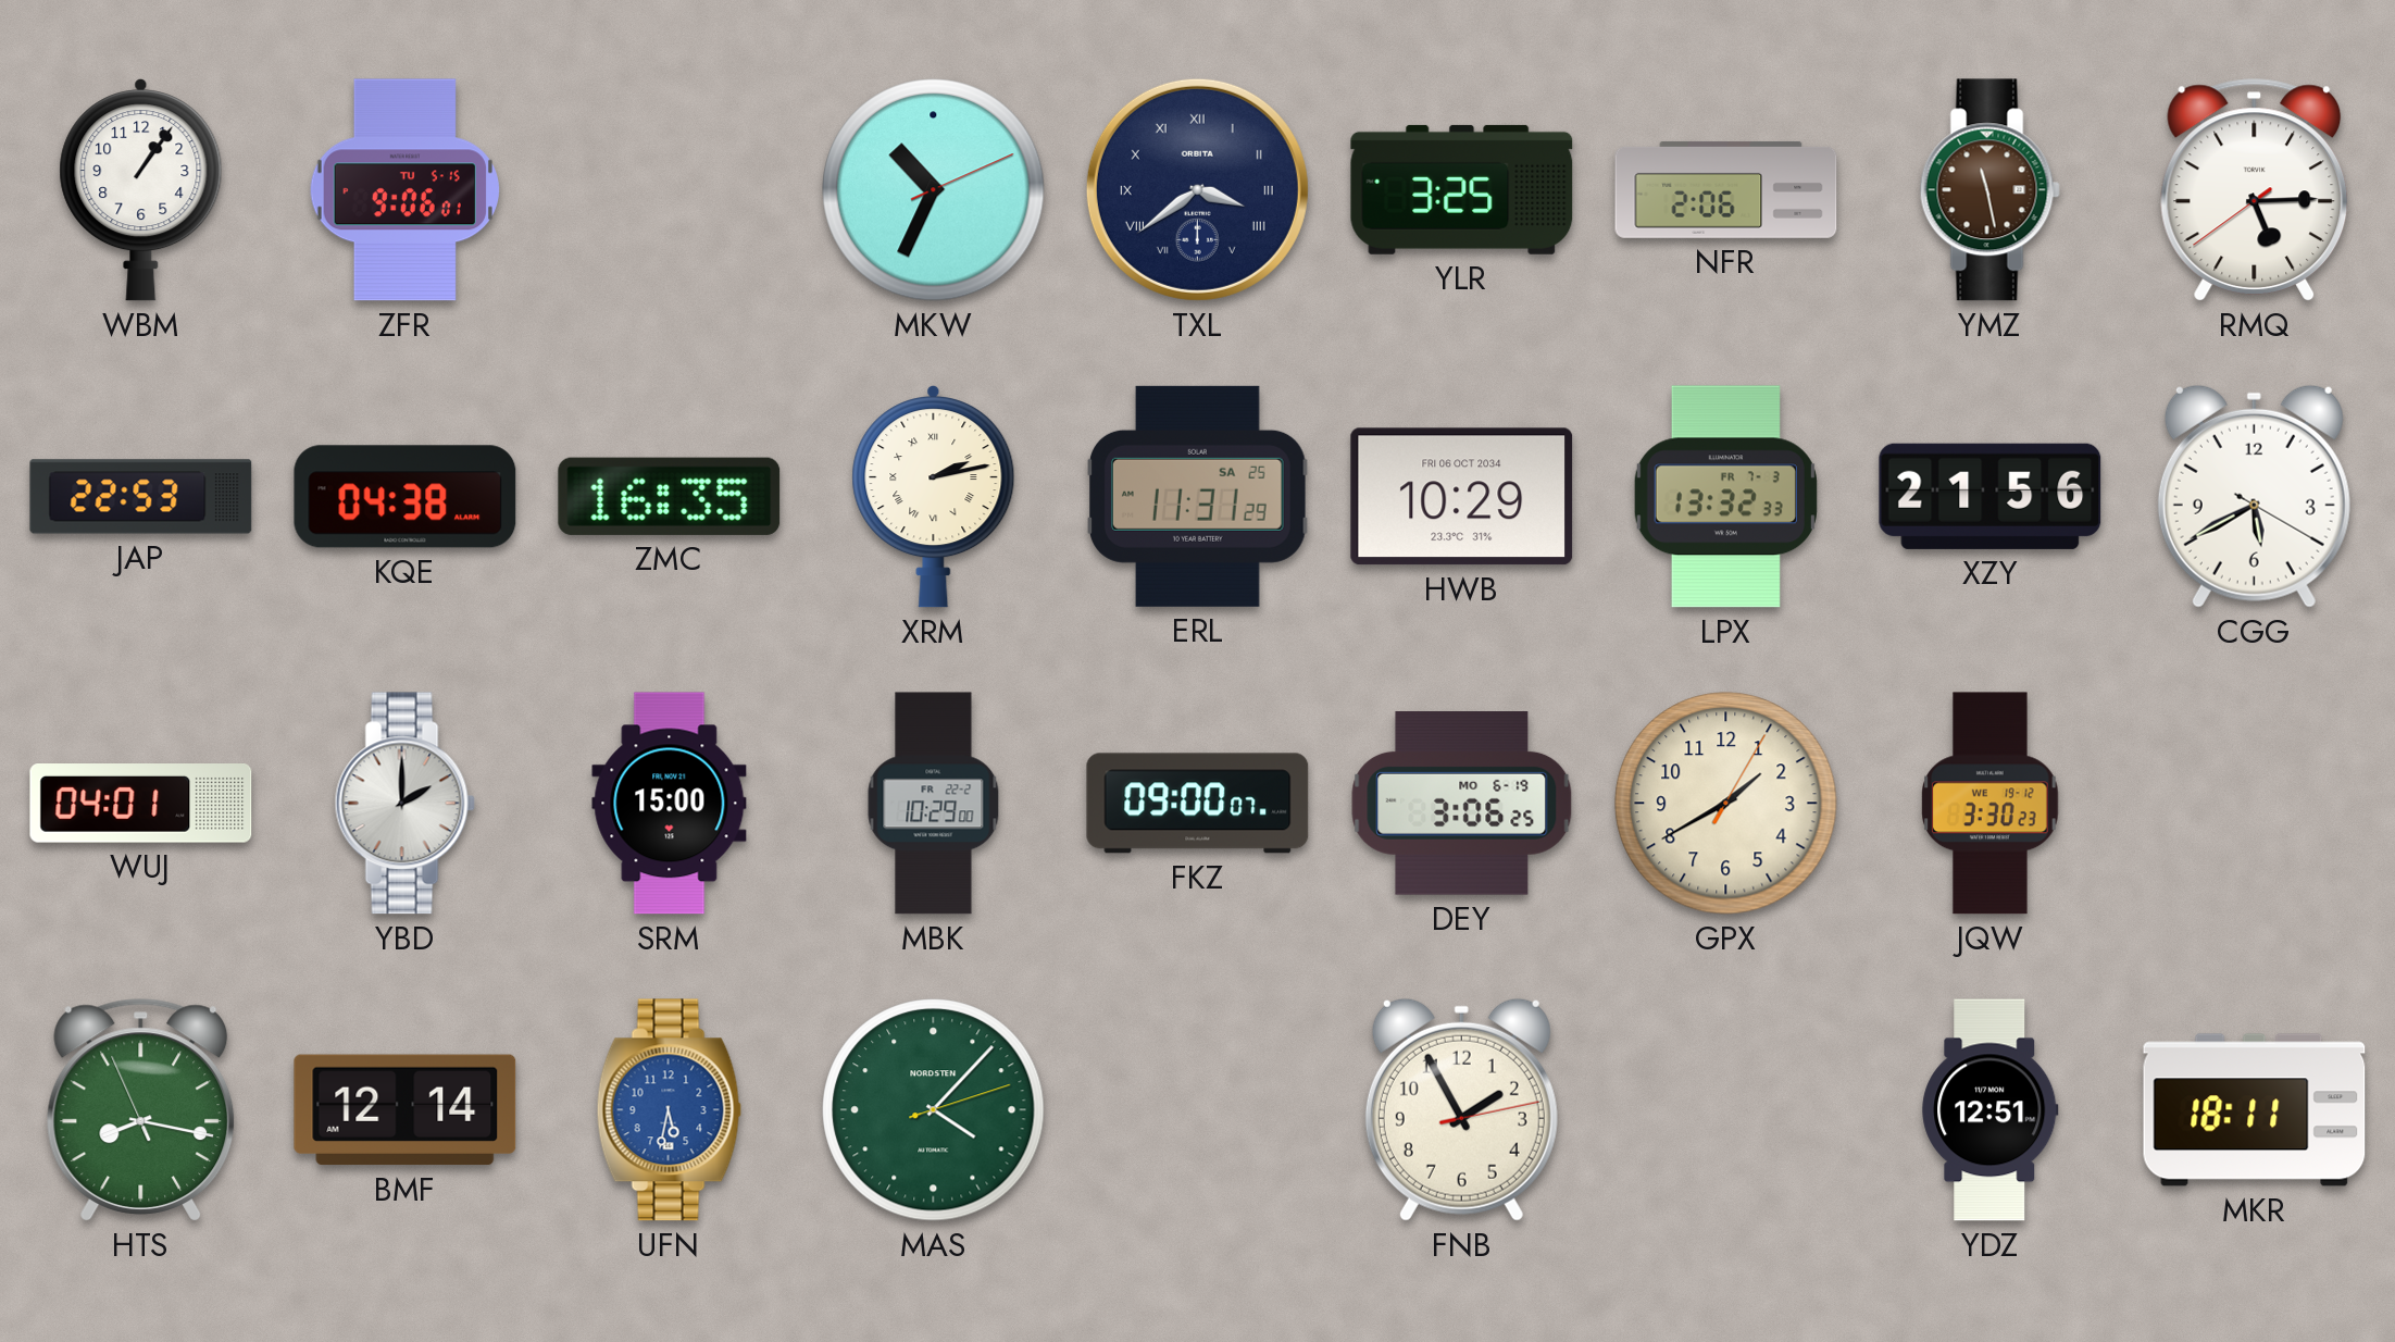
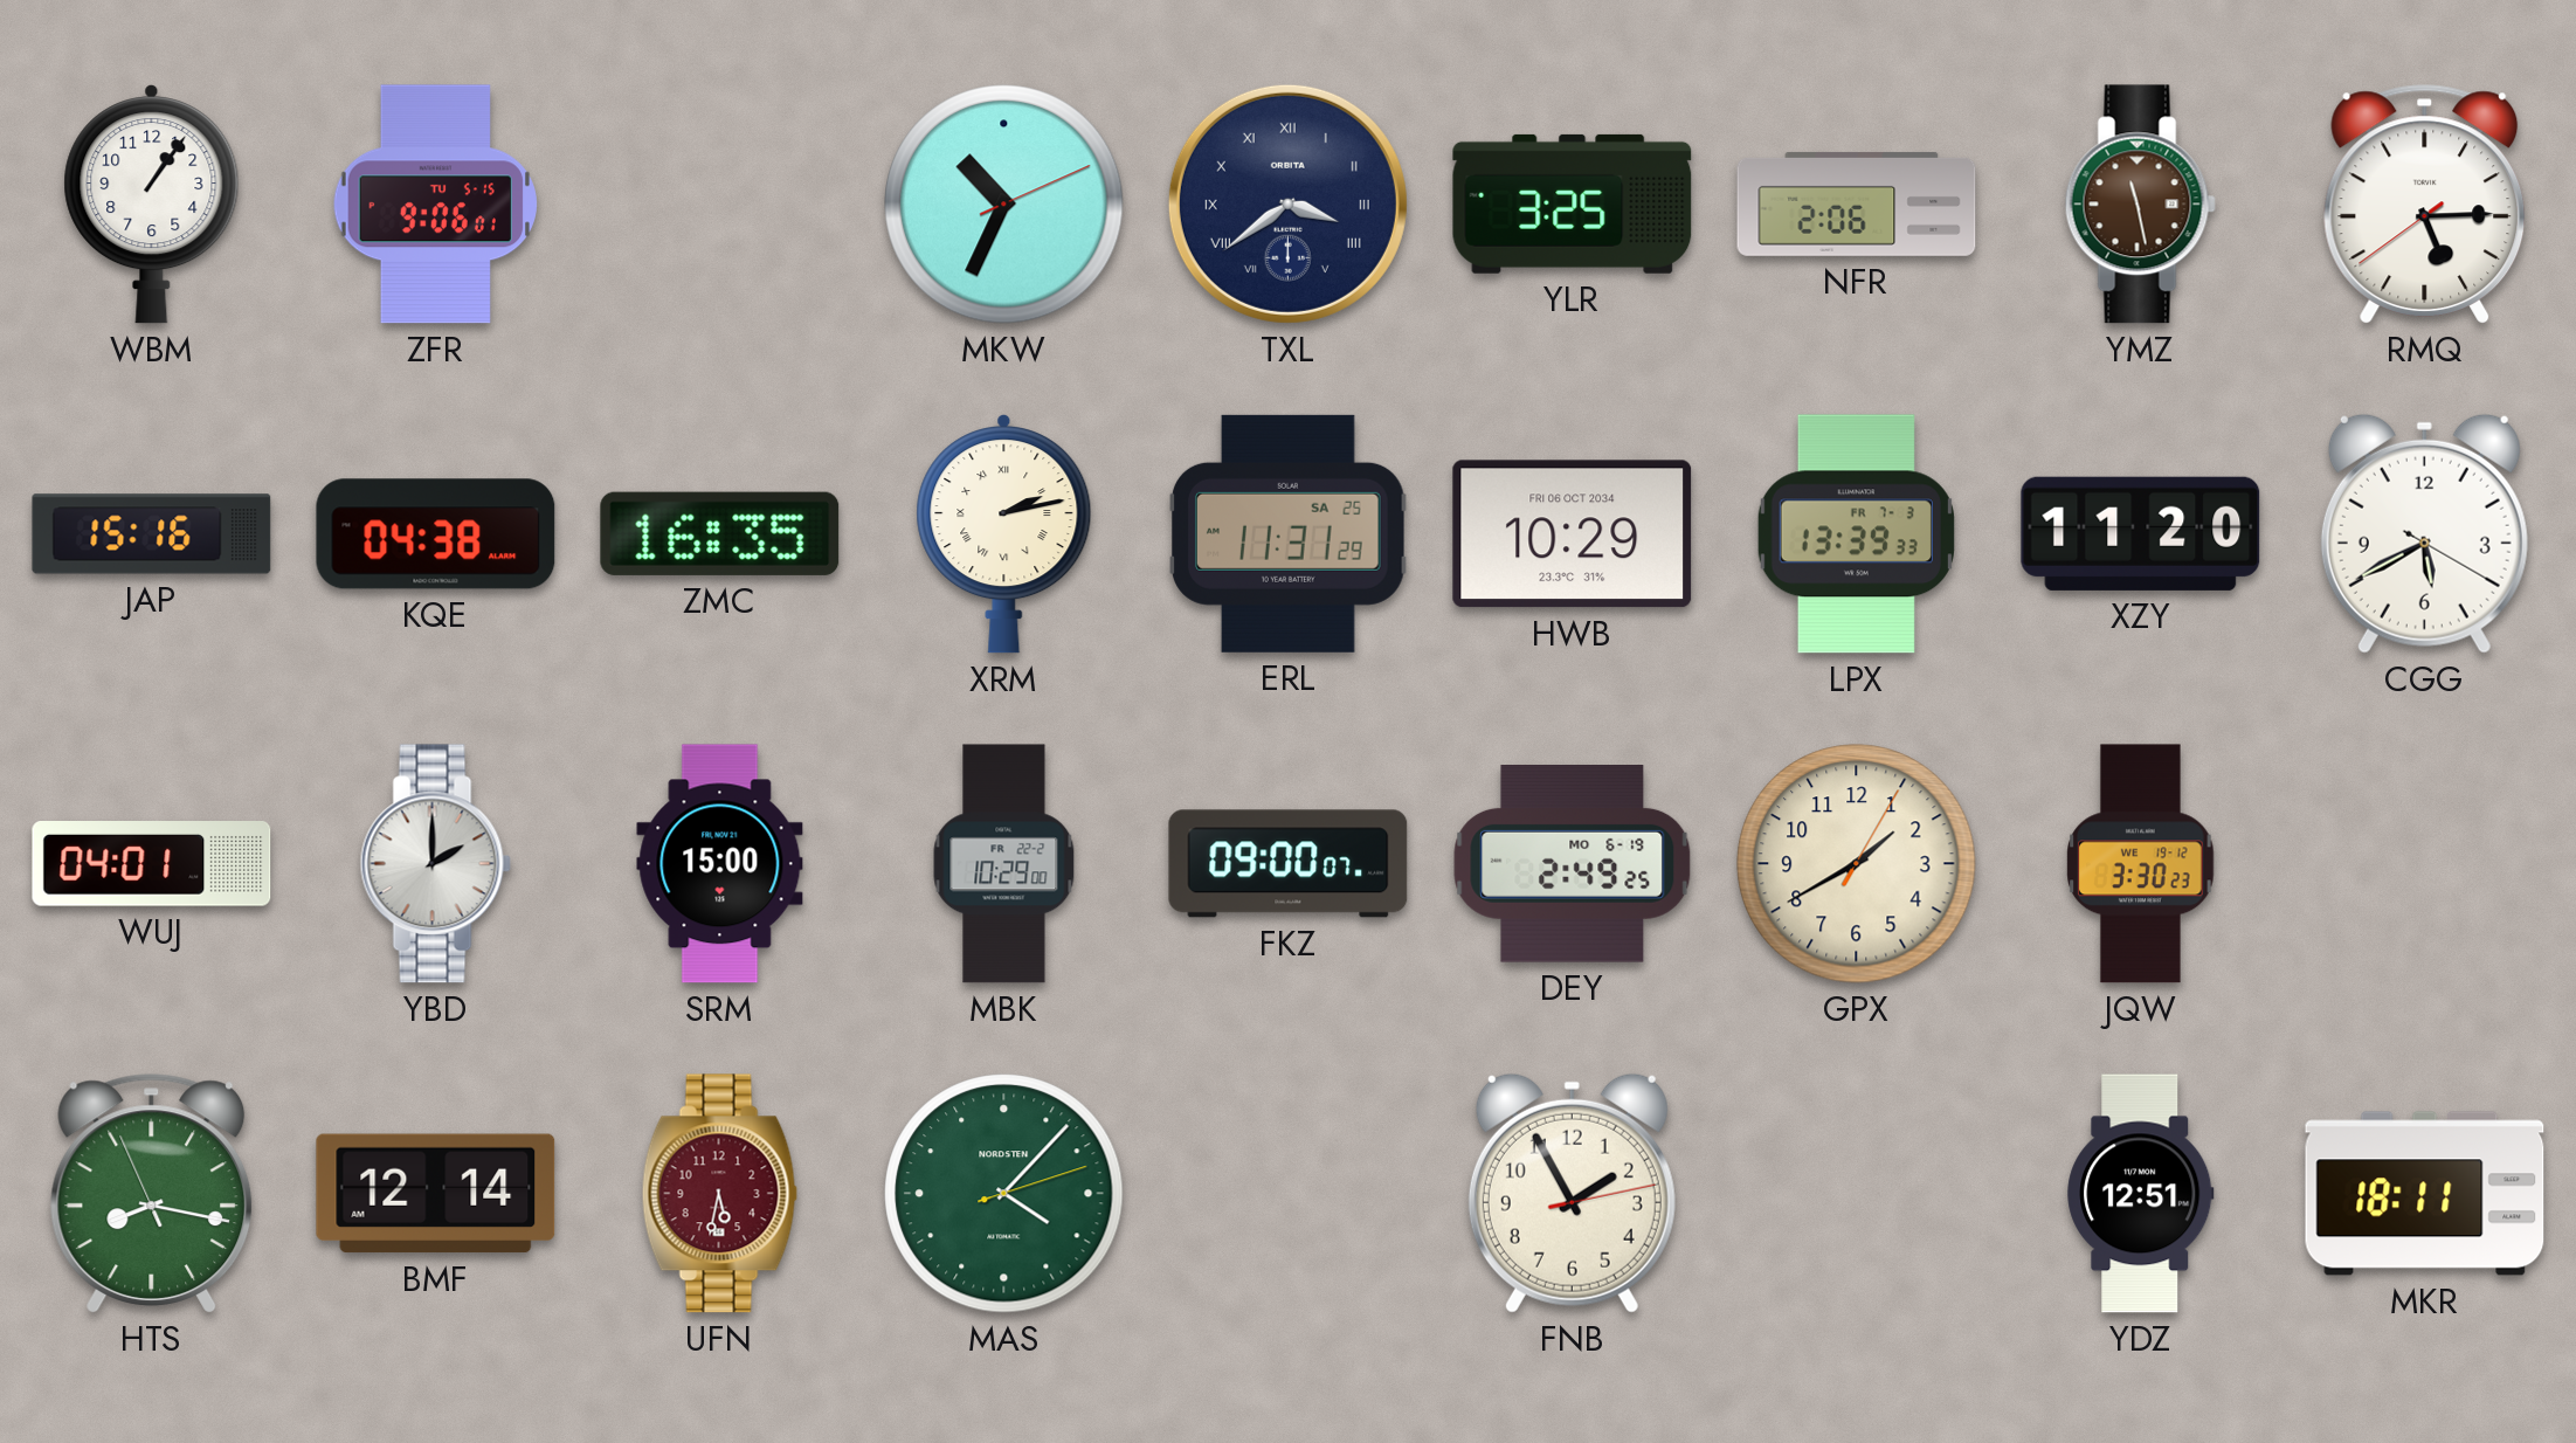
JAP: 22:53 -> 15:16
LPX: 13:32 -> 13:39
XZY: 21:56 -> 11:20
DEY: 3:06 -> 2:49
UFN dial: blue -> burgundy
